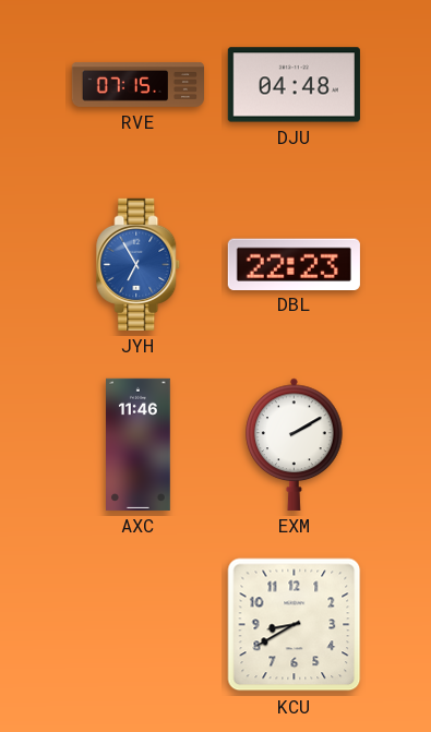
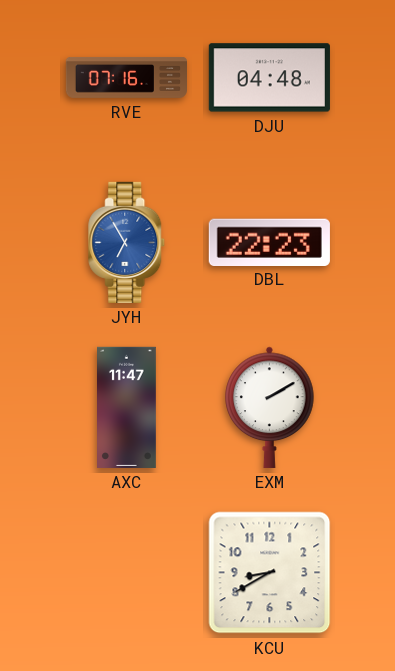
RVE: 07:15 -> 07:16
AXC: 11:46 -> 11:47
